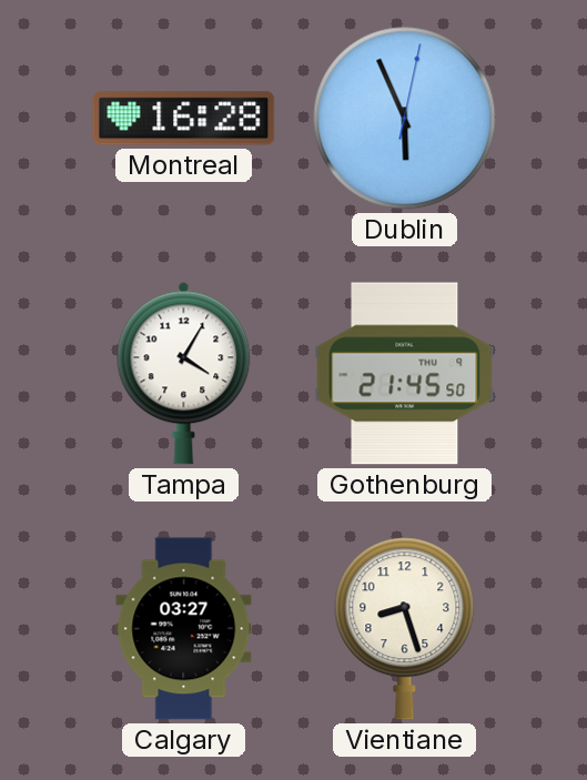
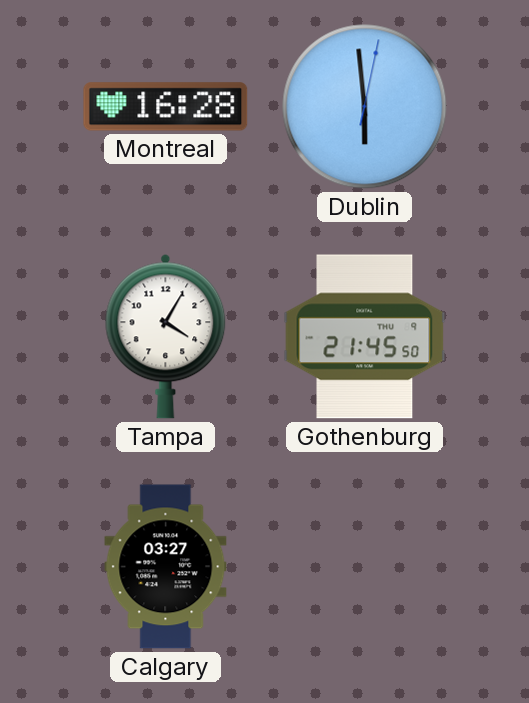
Dublin: 5:56 -> 5:59
Vientiane: 8:27 -> none
